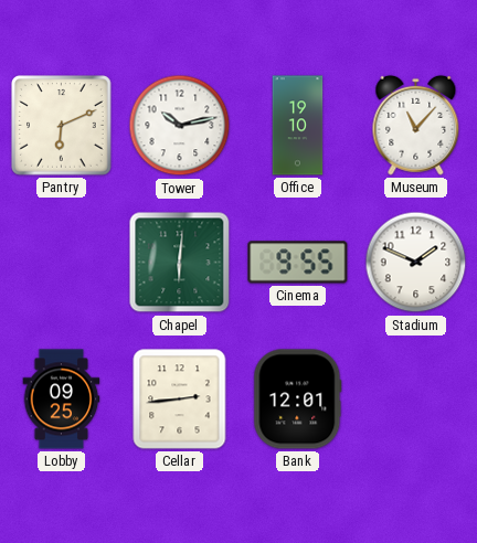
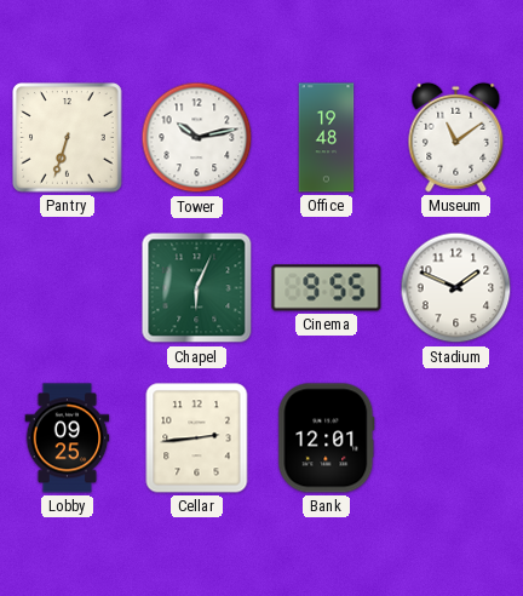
Pantry: 6:11 -> 6:33
Office: 19:10 -> 19:48
Museum: 11:07 -> 11:09
Chapel: 6:01 -> 6:04
